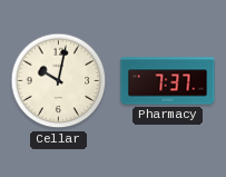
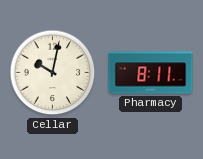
Pharmacy: 7:37 -> 8:11
